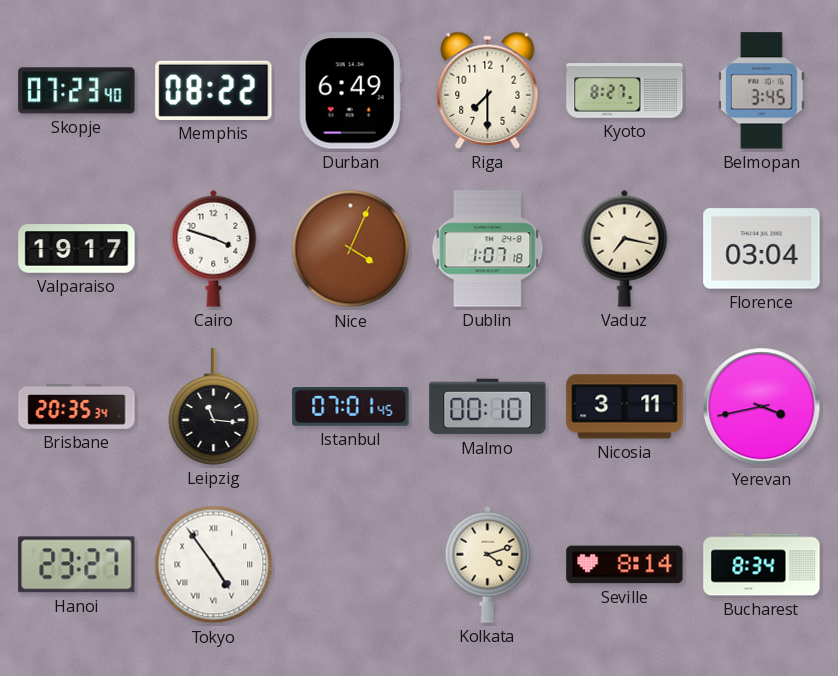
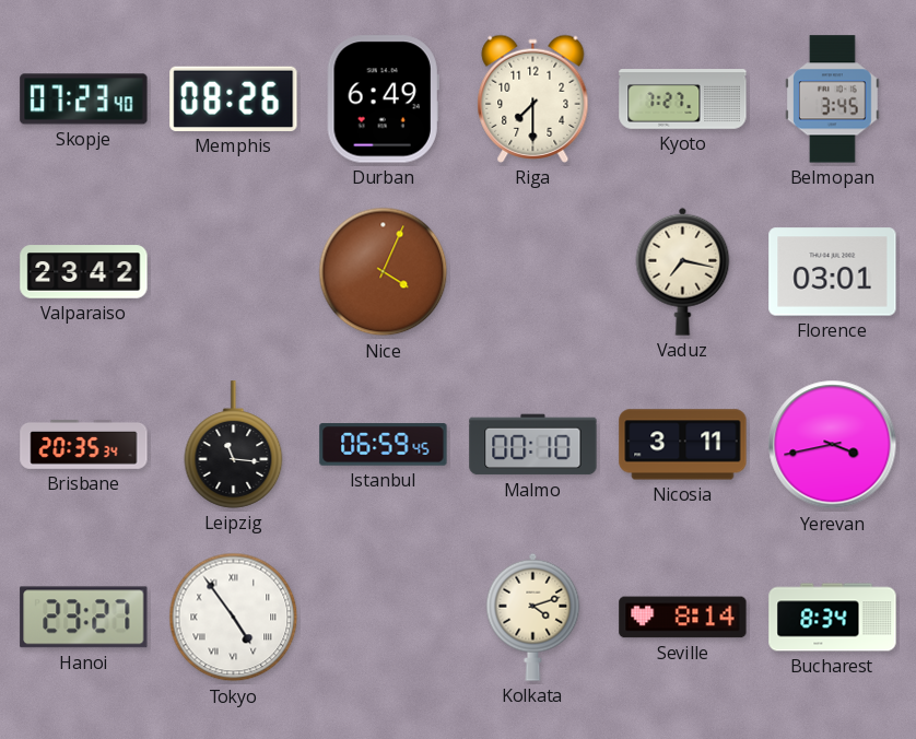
Memphis: 08:22 -> 08:26
Kyoto: 8:27 -> 7:27
Valparaiso: 19:17 -> 23:42
Cairo: 3:48 -> none
Dublin: 1:07 -> none
Florence: 03:04 -> 03:01
Istanbul: 07:01 -> 06:59
